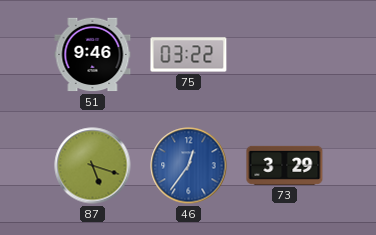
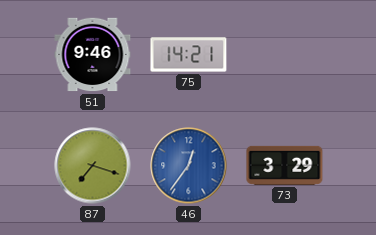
75: 03:22 -> 14:21
87: 5:18 -> 7:18
